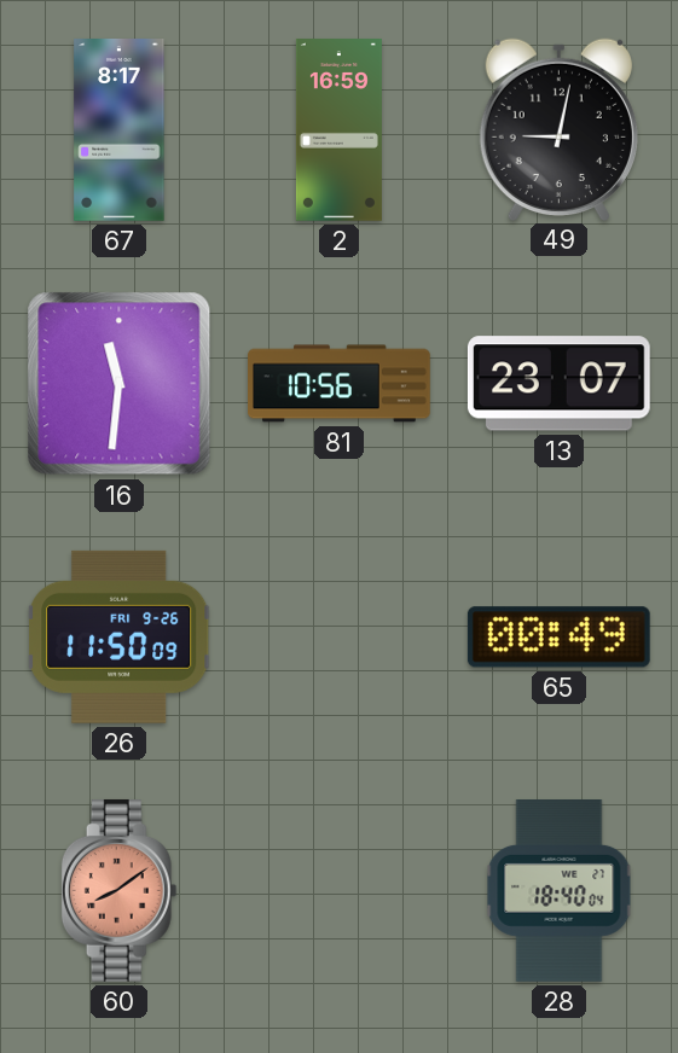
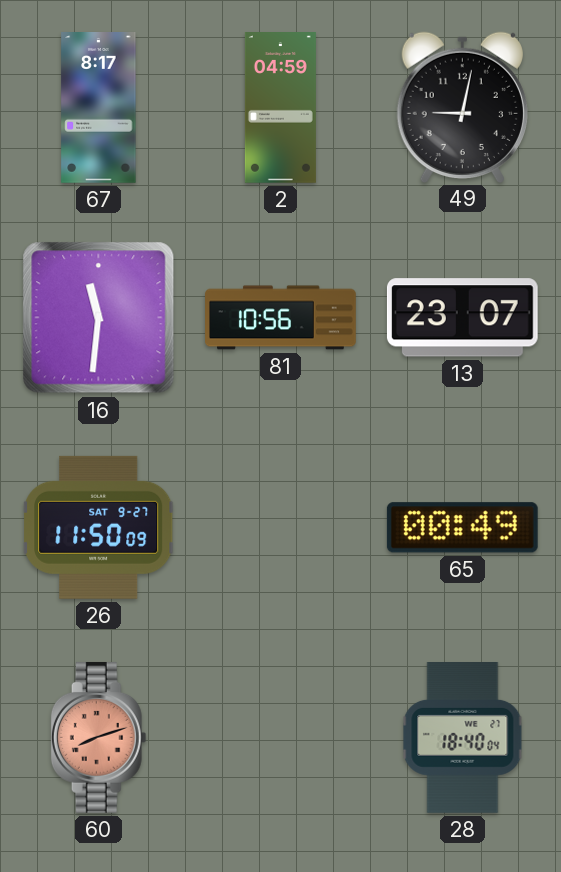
2: 16:59 -> 04:59
26 date: FRI 9-26 -> SAT 9-27
60: 8:09 -> 8:12
